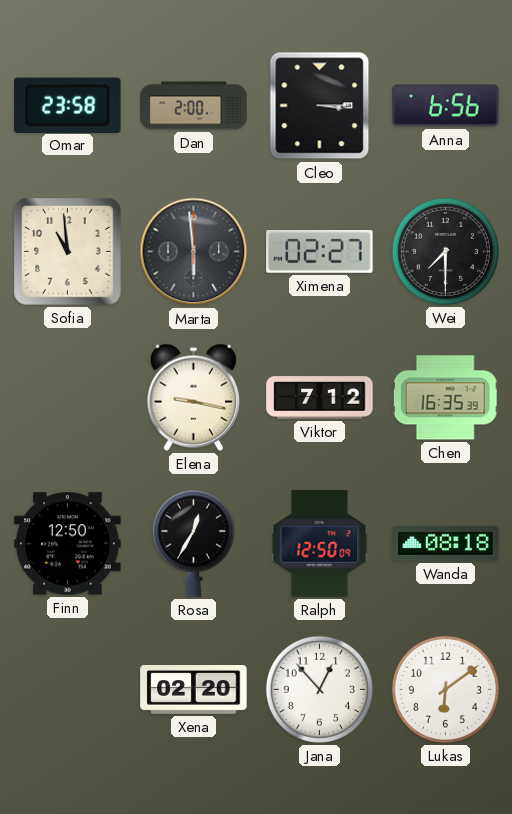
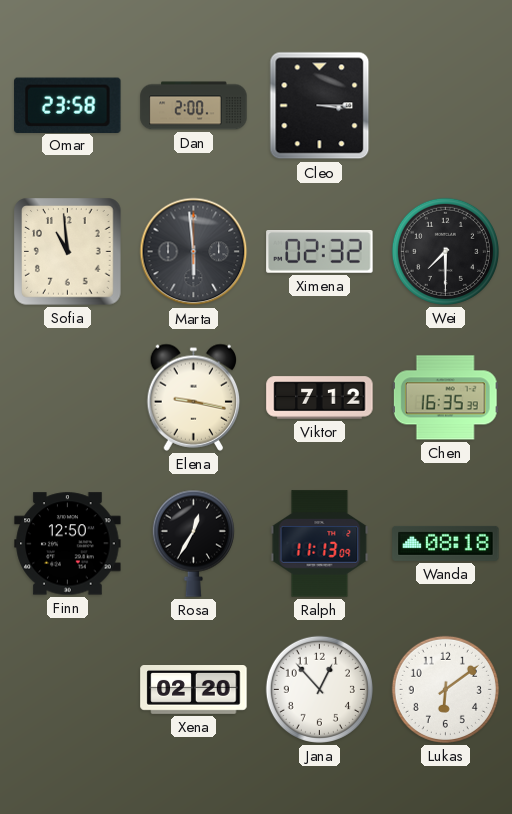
Anna: 6:56 -> none
Ximena: 02:27 -> 02:32
Ralph: 12:50 -> 11:13
